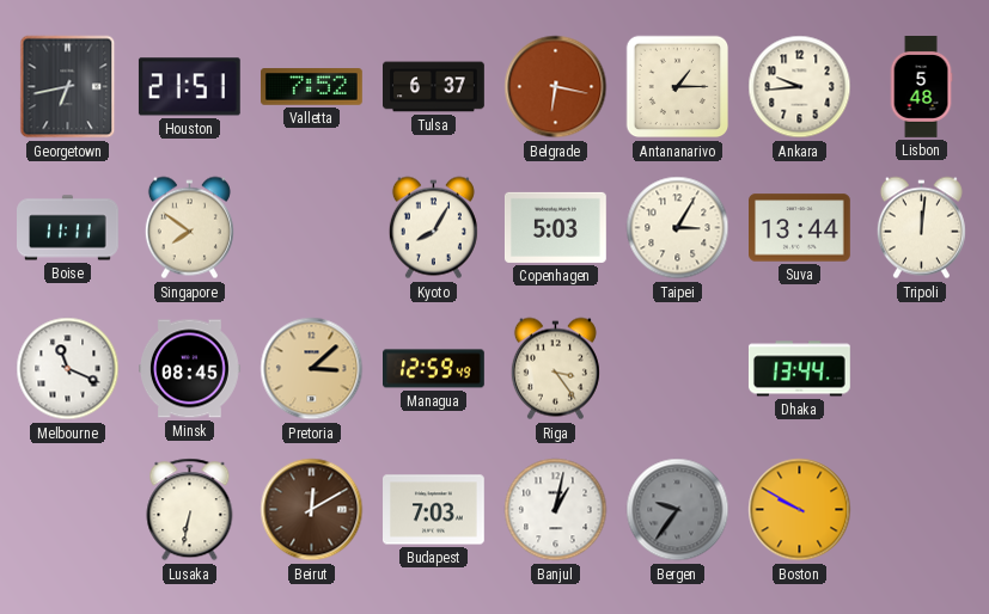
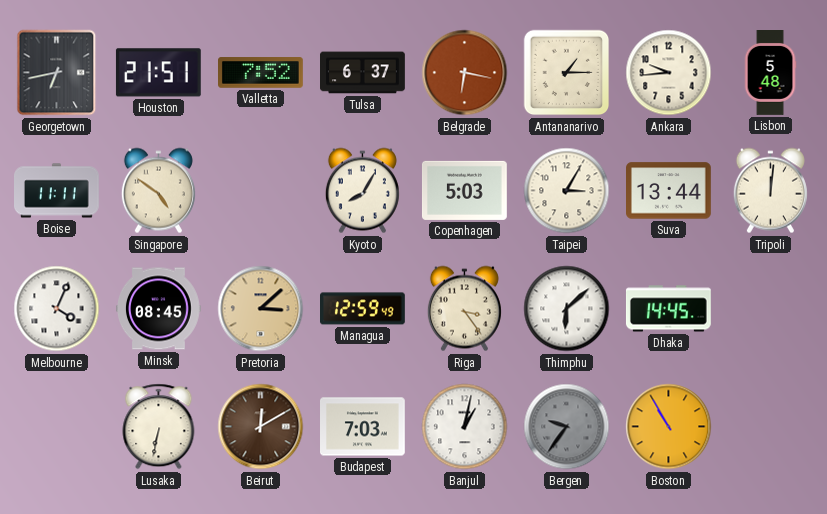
Singapore: 7:51 -> 4:51
Melbourne: 11:19 -> 4:04
Thimphu: none -> 6:08
Dhaka: 13:44 -> 14:45
Boston: 9:50 -> 10:55
